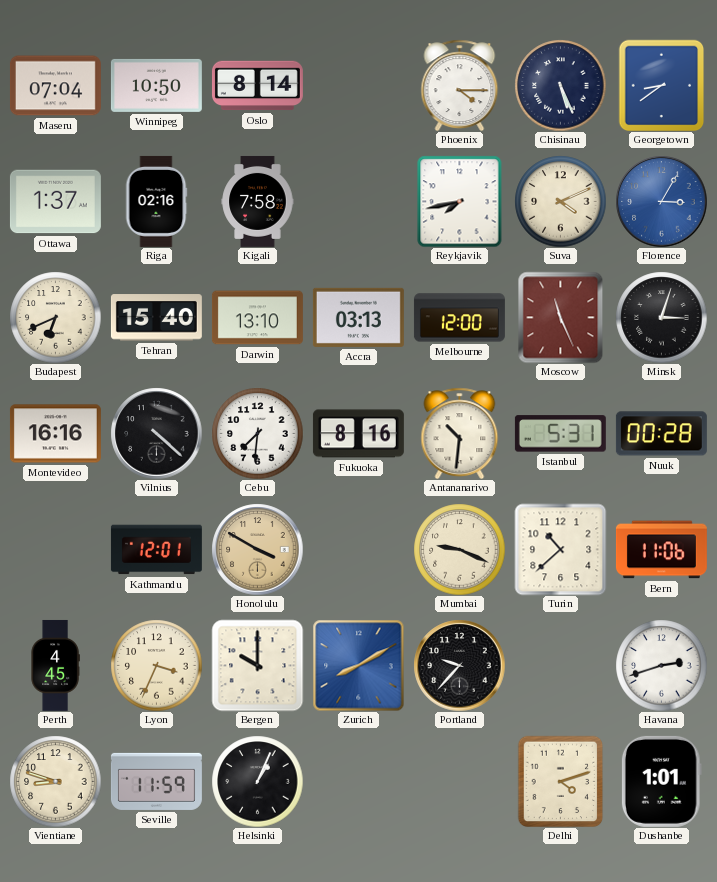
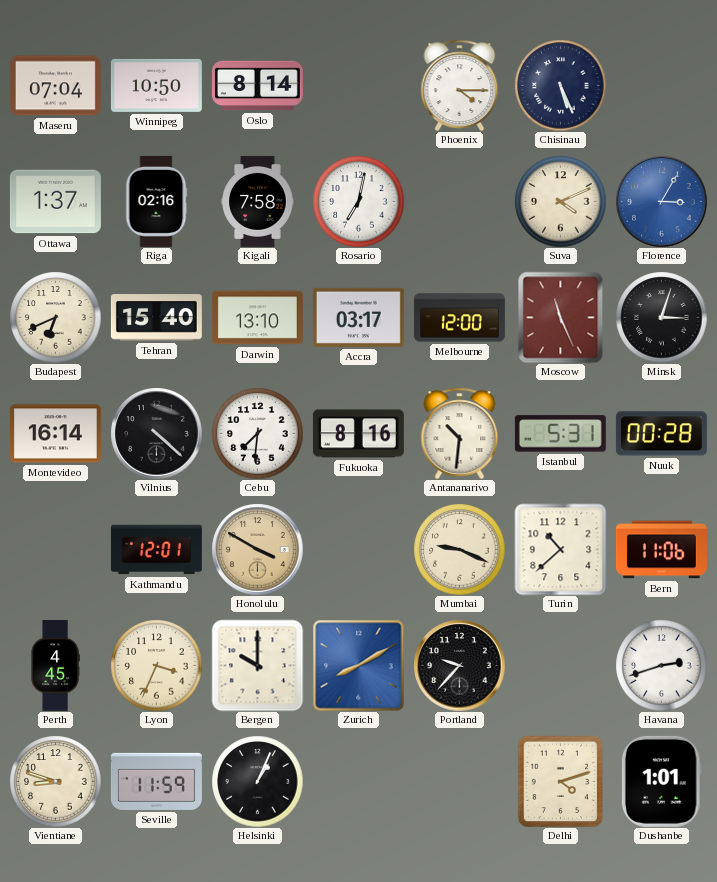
Georgetown: 8:39 -> none
Rosario: none -> 7:02
Reykjavik: 7:43 -> none
Accra: 03:13 -> 03:17
Montevideo: 16:16 -> 16:14
